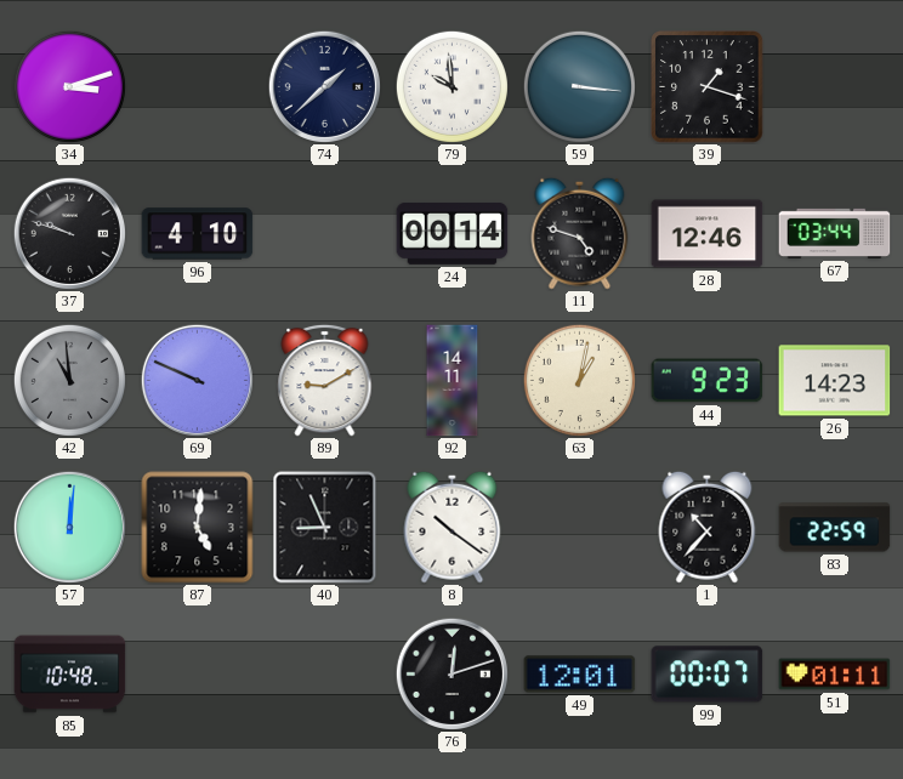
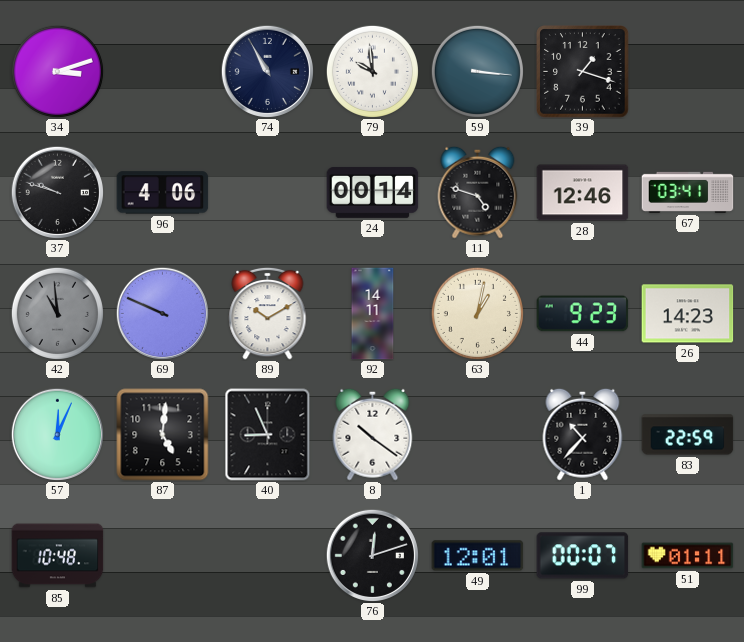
74: 1:38 -> 10:55
96: 4:10 -> 4:06
67: 03:44 -> 03:41
89: 9:10 -> 10:10
57: 12:01 -> 12:04
